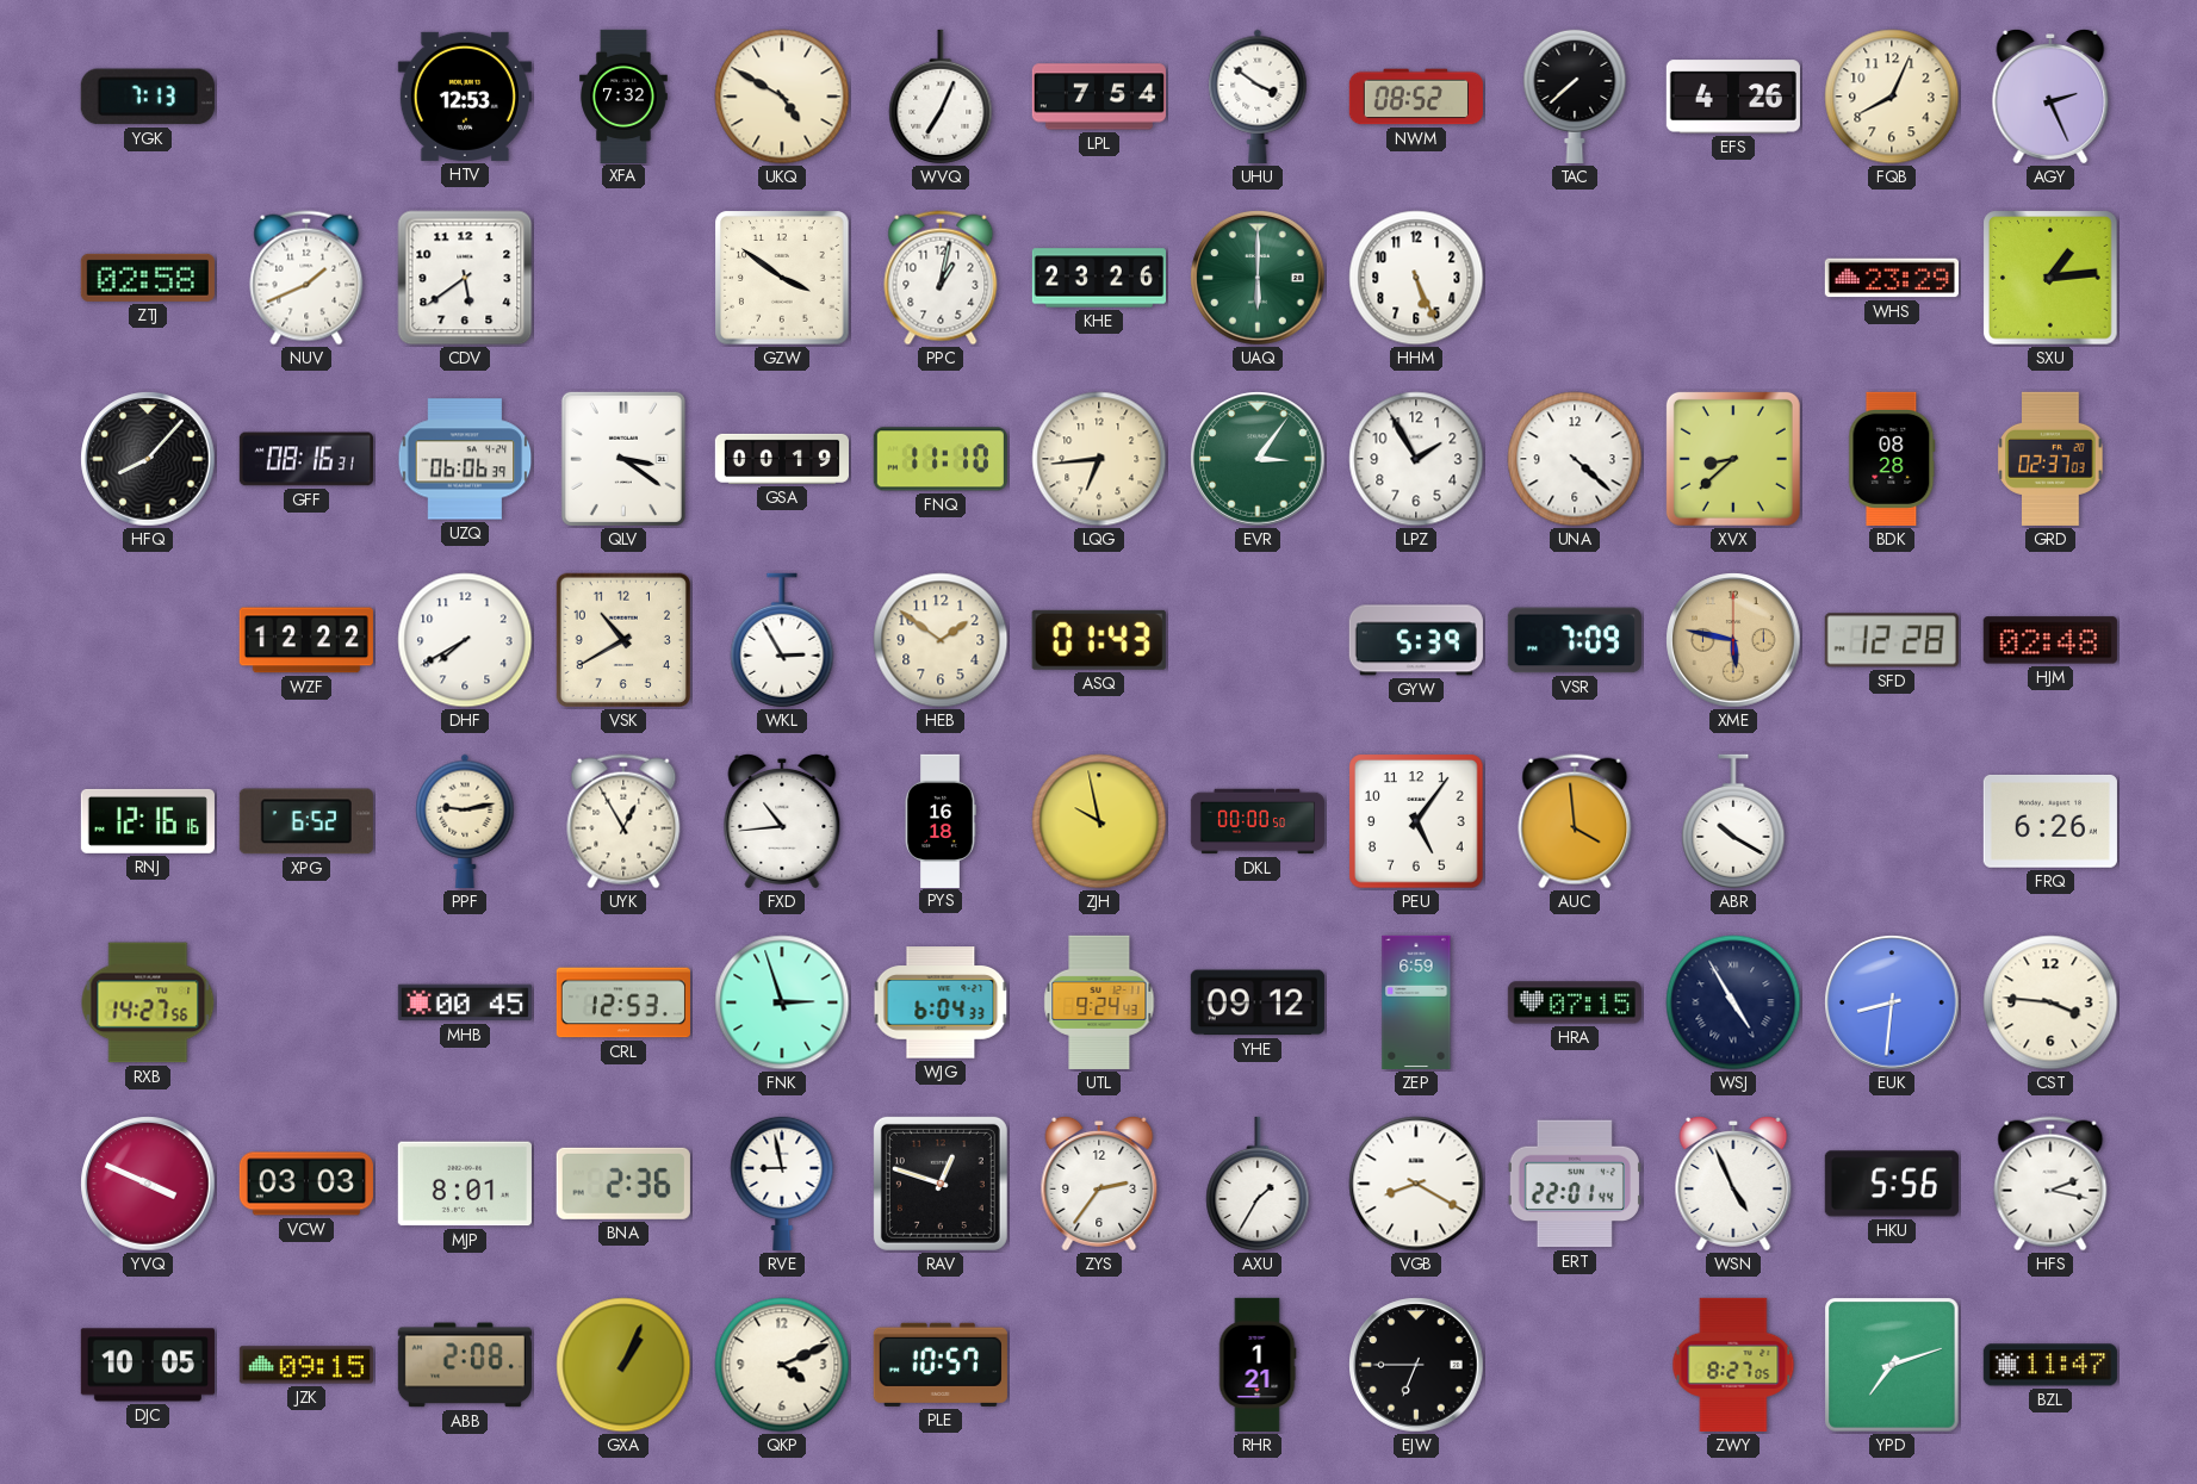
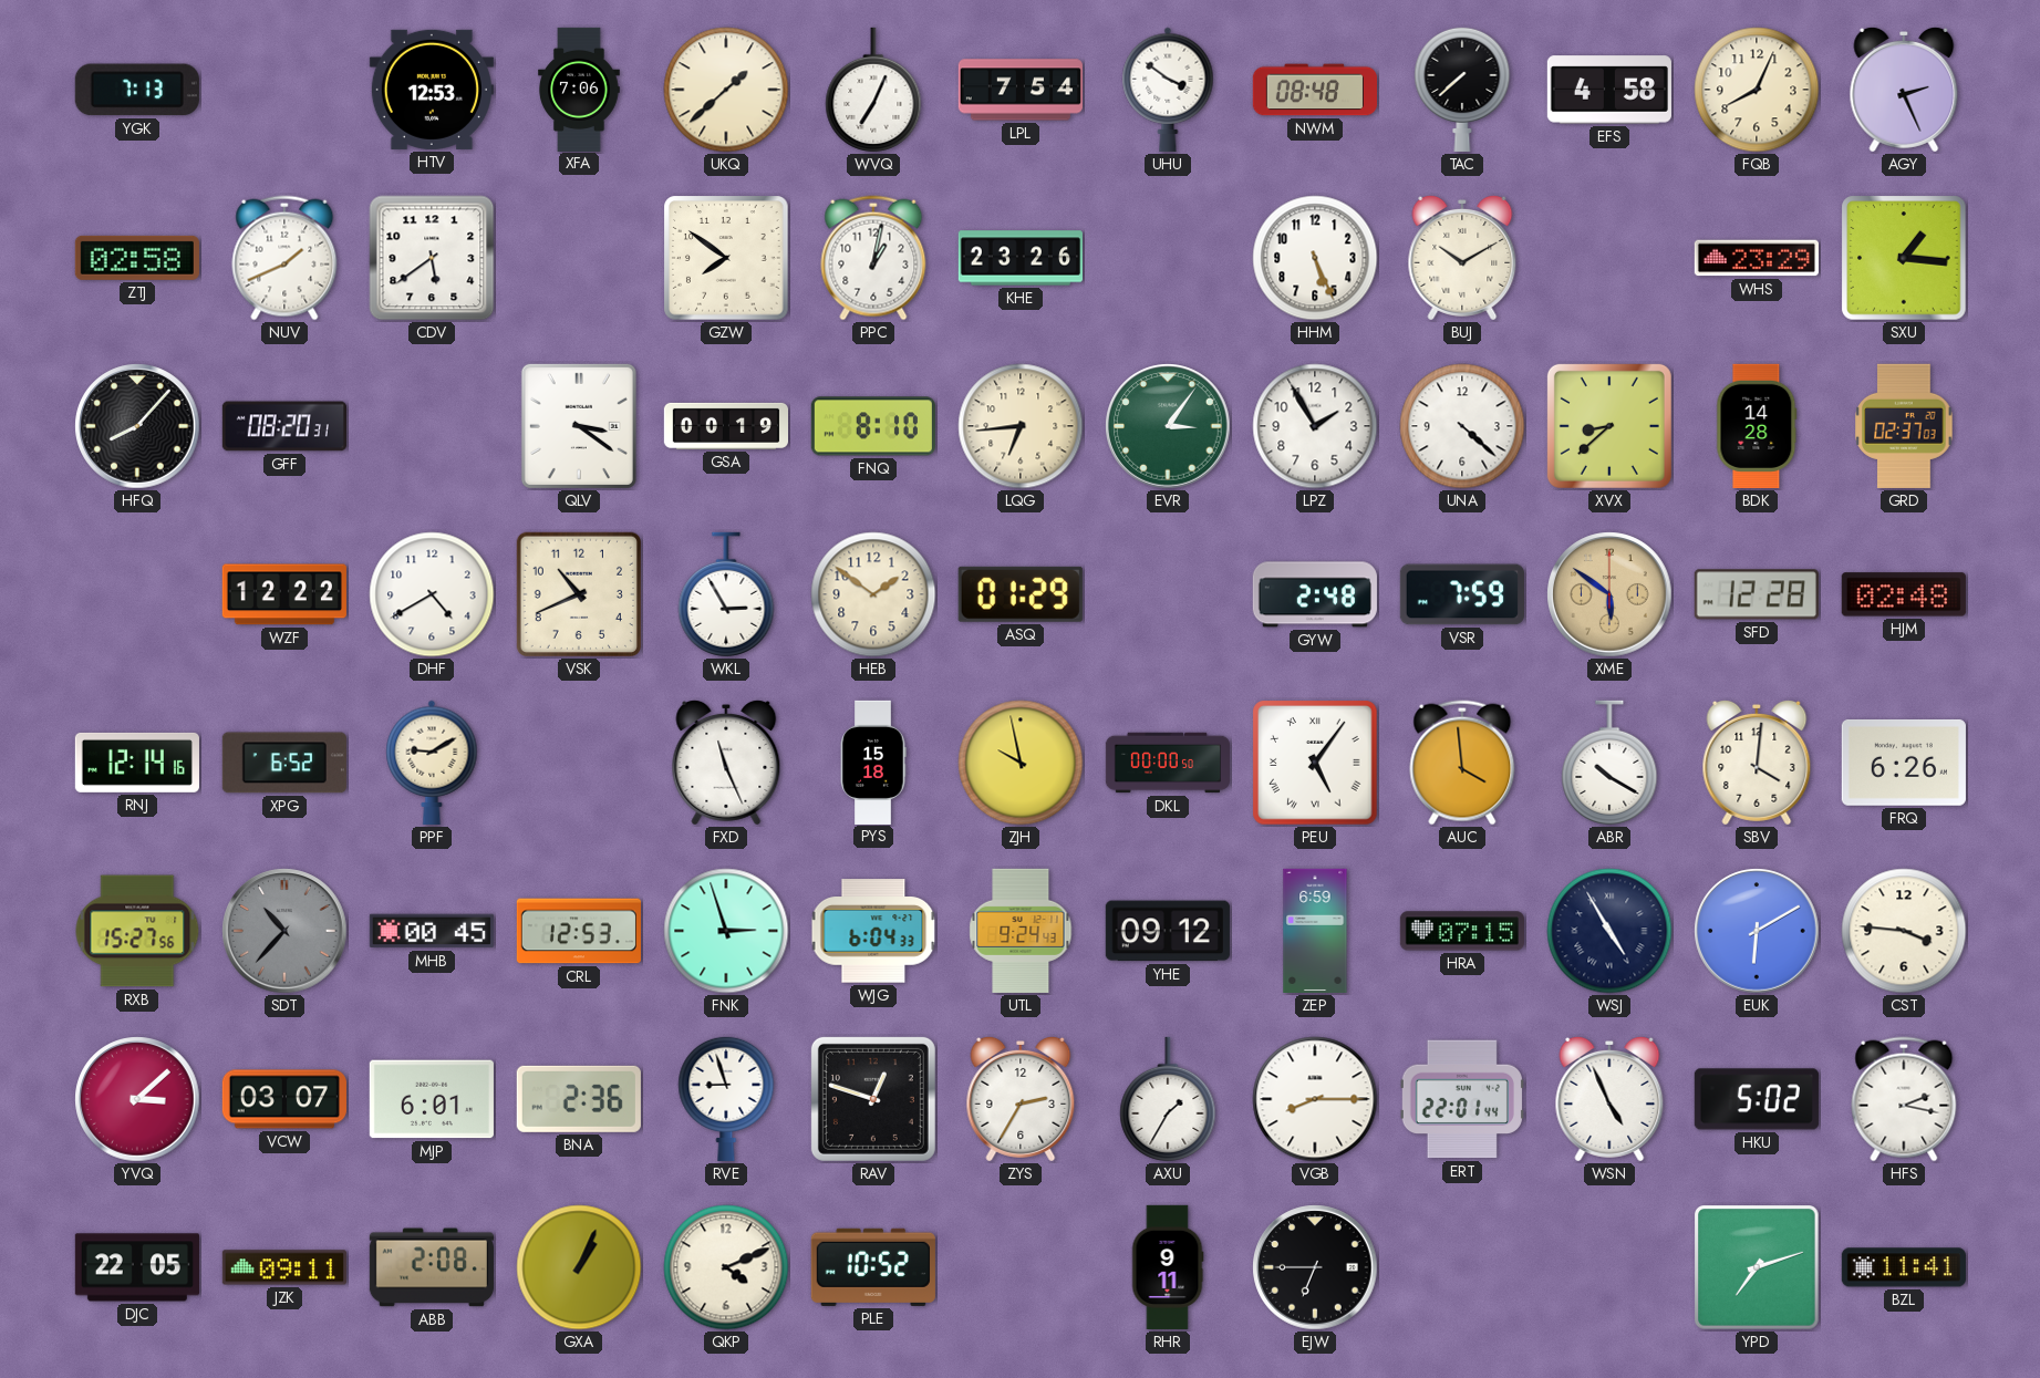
XFA: 7:32 -> 7:06
UKQ: 4:50 -> 1:38
NWM: 08:52 -> 08:48
EFS: 4:26 -> 4:58
GZW: 3:51 -> 7:51
UAQ: 6:00 -> none
BUJ: none -> 10:10
SXU: 1:14 -> 1:16
GFF: 08:16 -> 08:20
UZQ: 06:06 -> none
FNQ: 11:10 -> 8:10
BDK: 08:28 -> 14:28
DHF: 7:40 -> 4:40
VSK: 10:40 -> 10:41
ASQ: 01:43 -> 01:29
GYW: 5:39 -> 2:48
VSR: 7:09 -> 7:59
XME: 5:47 -> 5:51
RNJ: 12:16 -> 12:14
PPF: 9:13 -> 9:10
UYK: 12:55 -> none
FXD: 10:44 -> 11:26
PYS: 16:18 -> 15:18
PEU numerals: Arabic -> Roman
SBV: none -> 4:01
RXB: 14:27 -> 15:27
SDT: none -> 10:37
EUK: 8:31 -> 6:10
YVQ: 3:49 -> 3:08
VCW: 03:03 -> 03:07
MJP: 8:01 -> 6:01
RVE: 8:58 -> 8:57
ZYS: 2:36 -> 2:35
VGB: 8:20 -> 8:15
HKU: 5:56 -> 5:02
DJC: 10:05 -> 22:05
JZK: 09:15 -> 09:11
PLE: 10:57 -> 10:52
RHR: 1:21 -> 9:11
ZWY: 8:27 -> none
BZL: 11:47 -> 11:41
